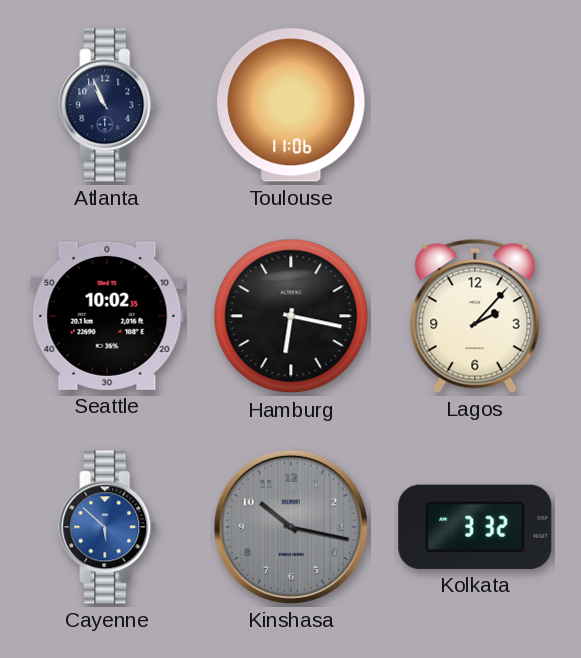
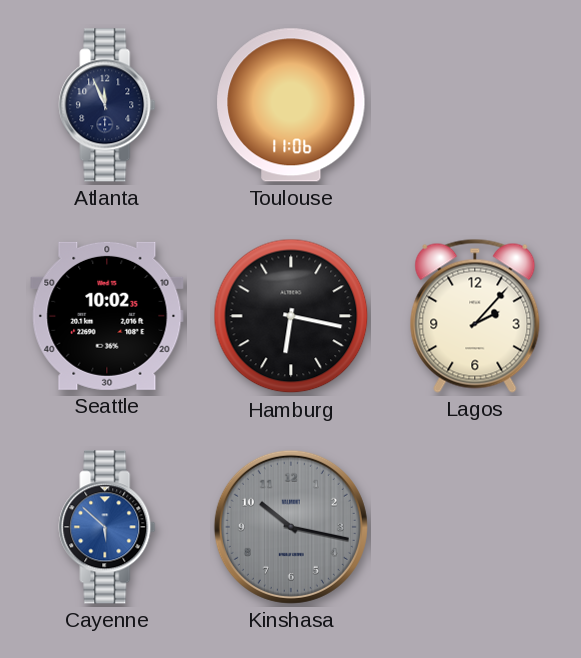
Atlanta: 10:56 -> 11:56
Kolkata: 3:32 -> none
